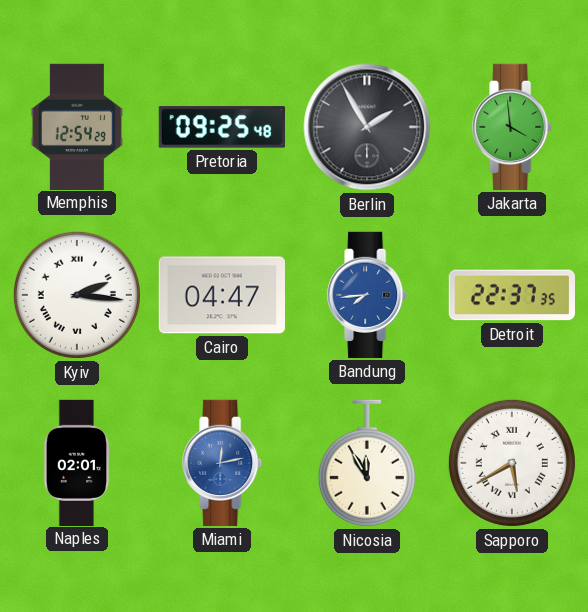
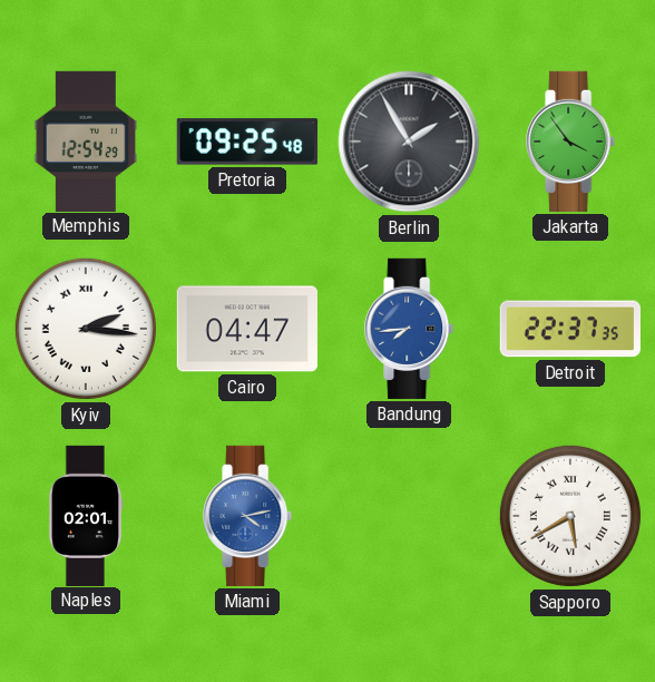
Jakarta: 3:59 -> 3:54
Miami: 12:13 -> 4:13
Nicosia: 11:55 -> none
